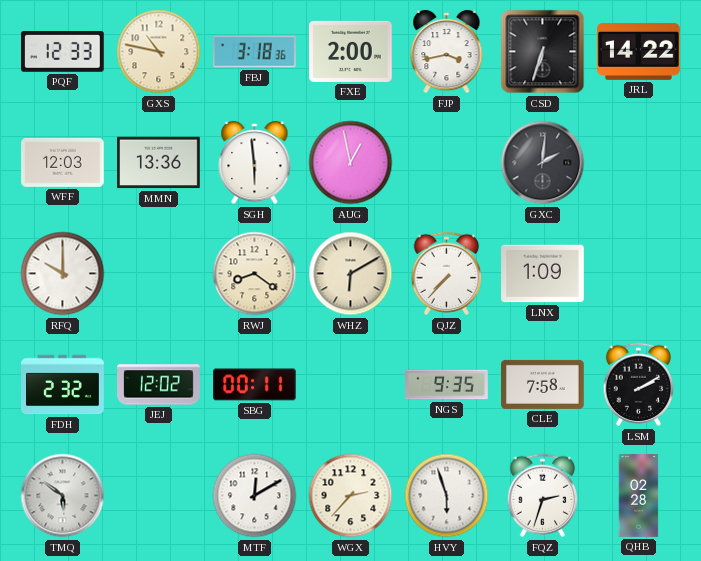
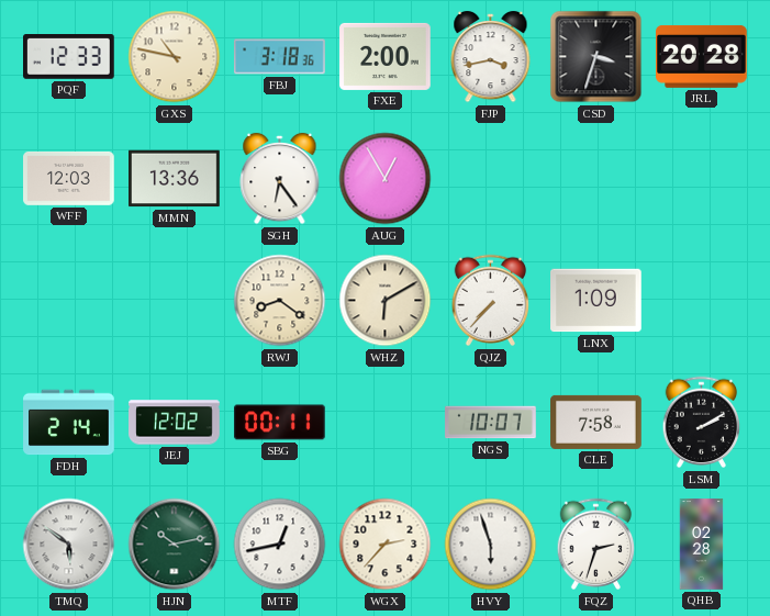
CSD: 6:33 -> 3:33
JRL: 14:22 -> 20:28
SGH: 5:59 -> 6:24
AUG: 12:58 -> 12:55
GXC: 2:01 -> none
RFQ: 10:00 -> none
FDH: 2:32 -> 2:14
NGS: 9:35 -> 10:07
HJN: none -> 10:13
MTF: 12:10 -> 12:43
